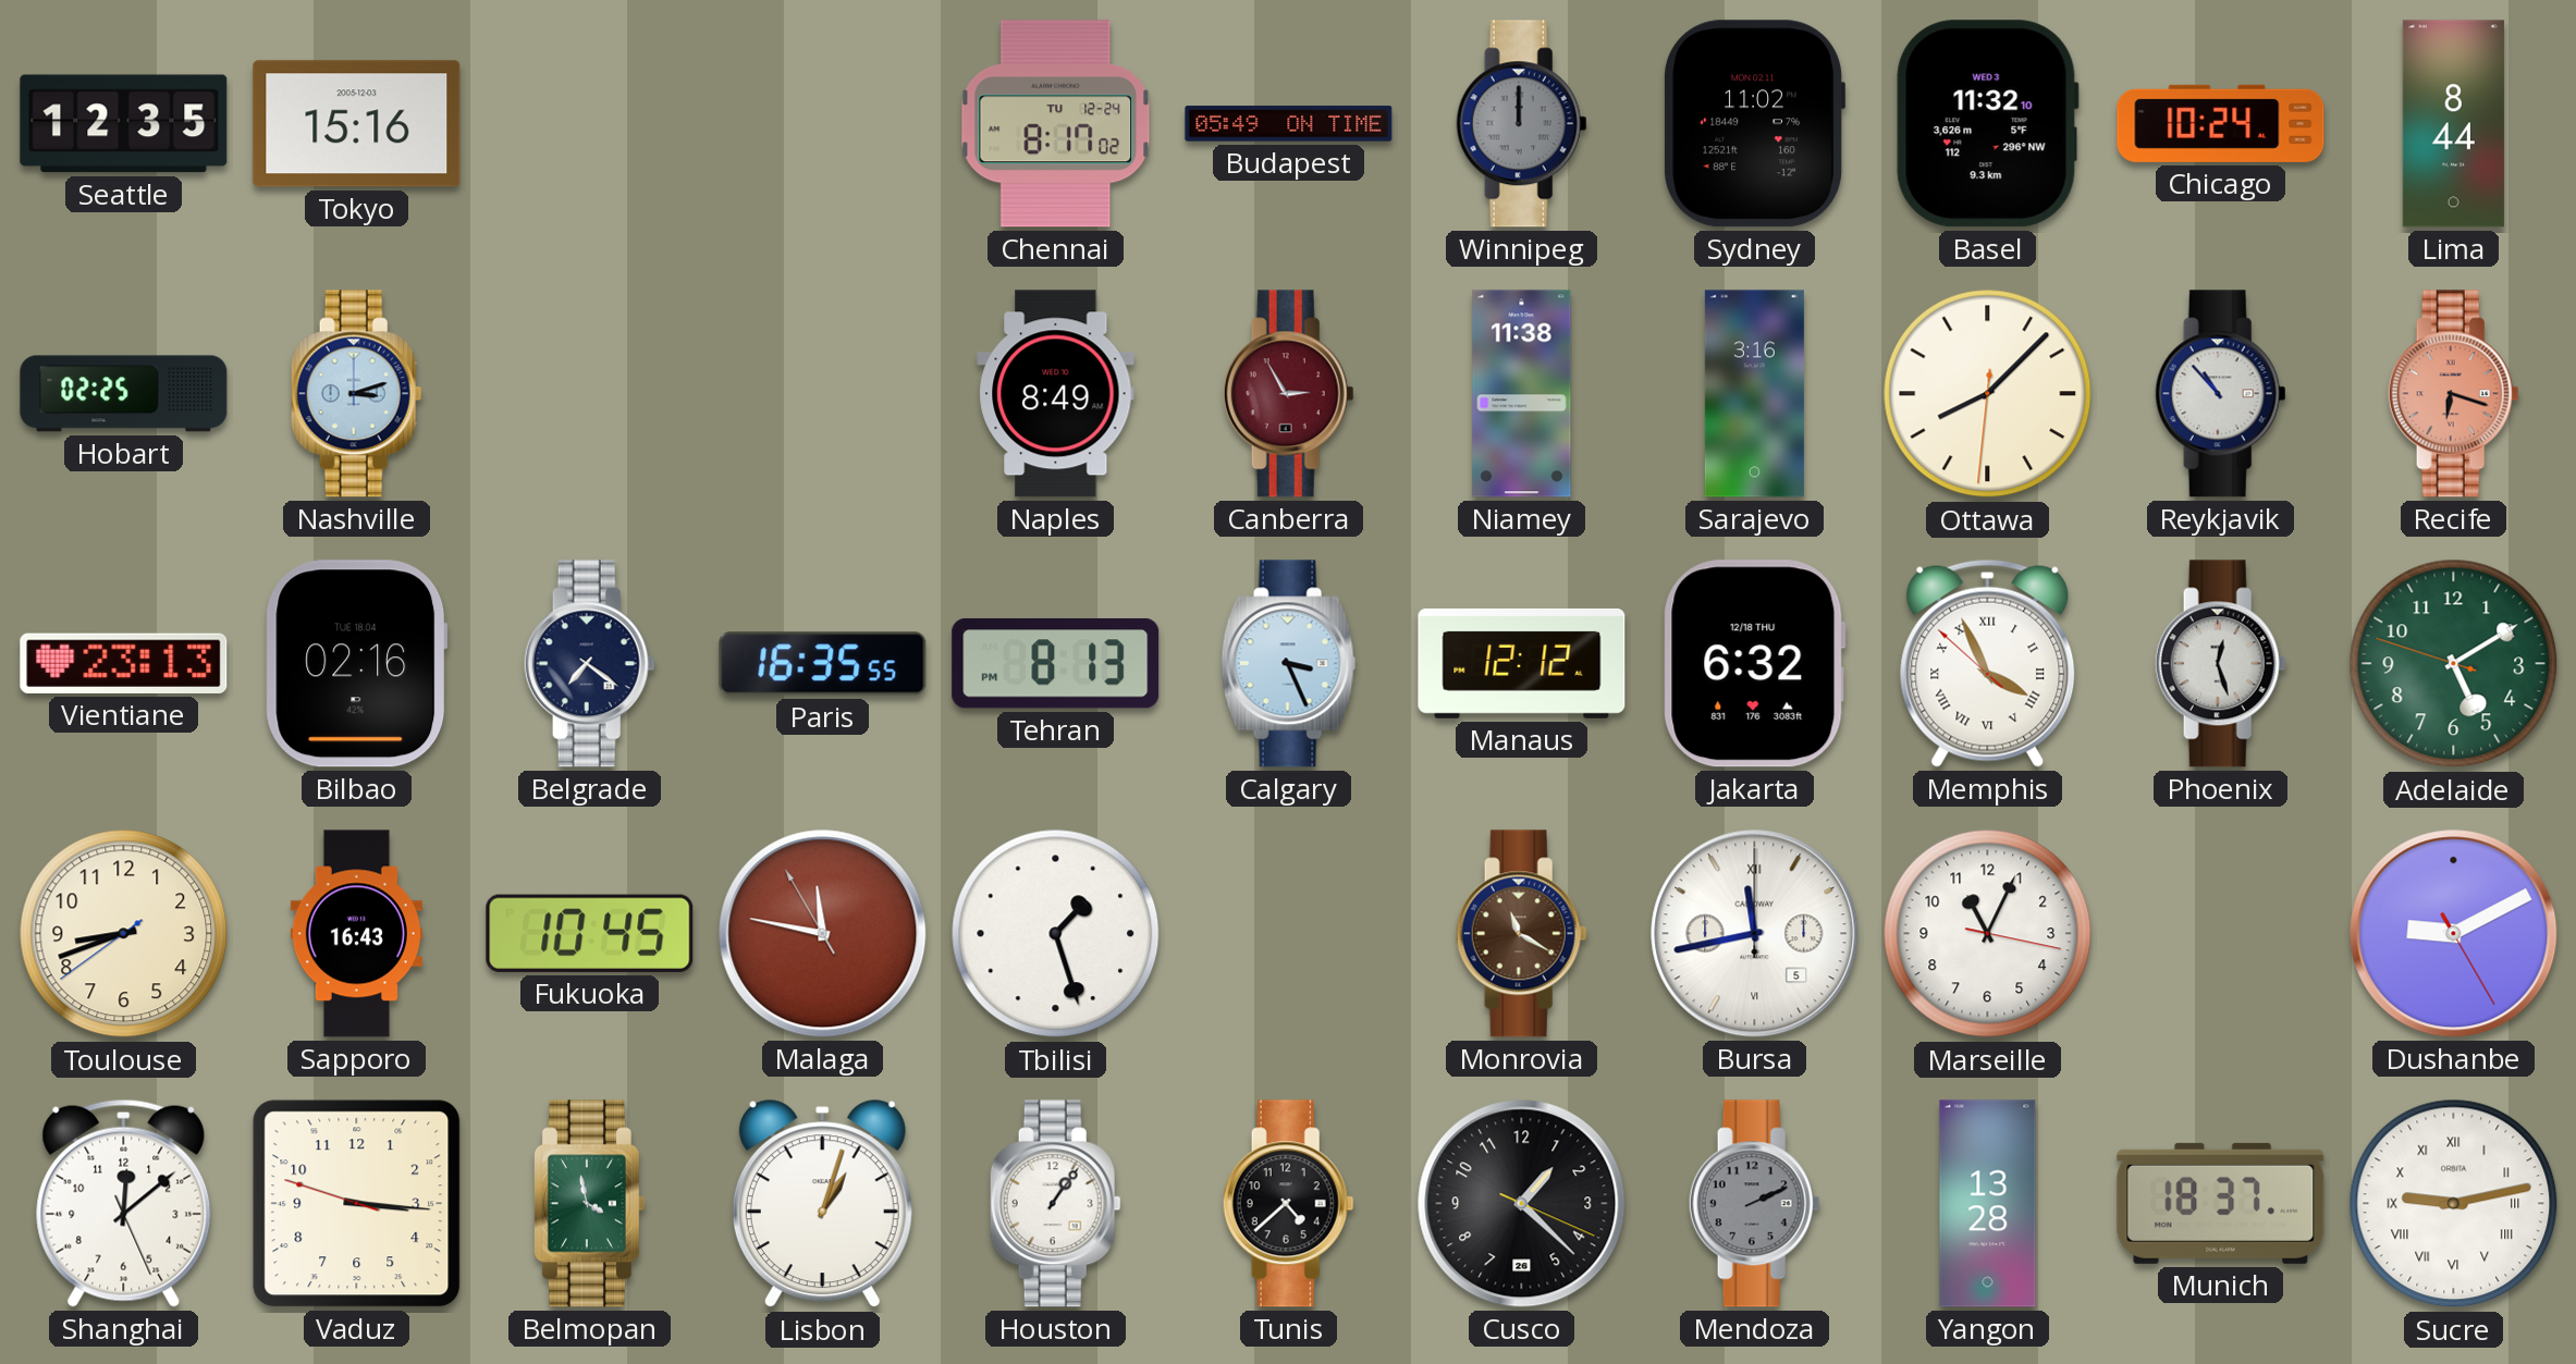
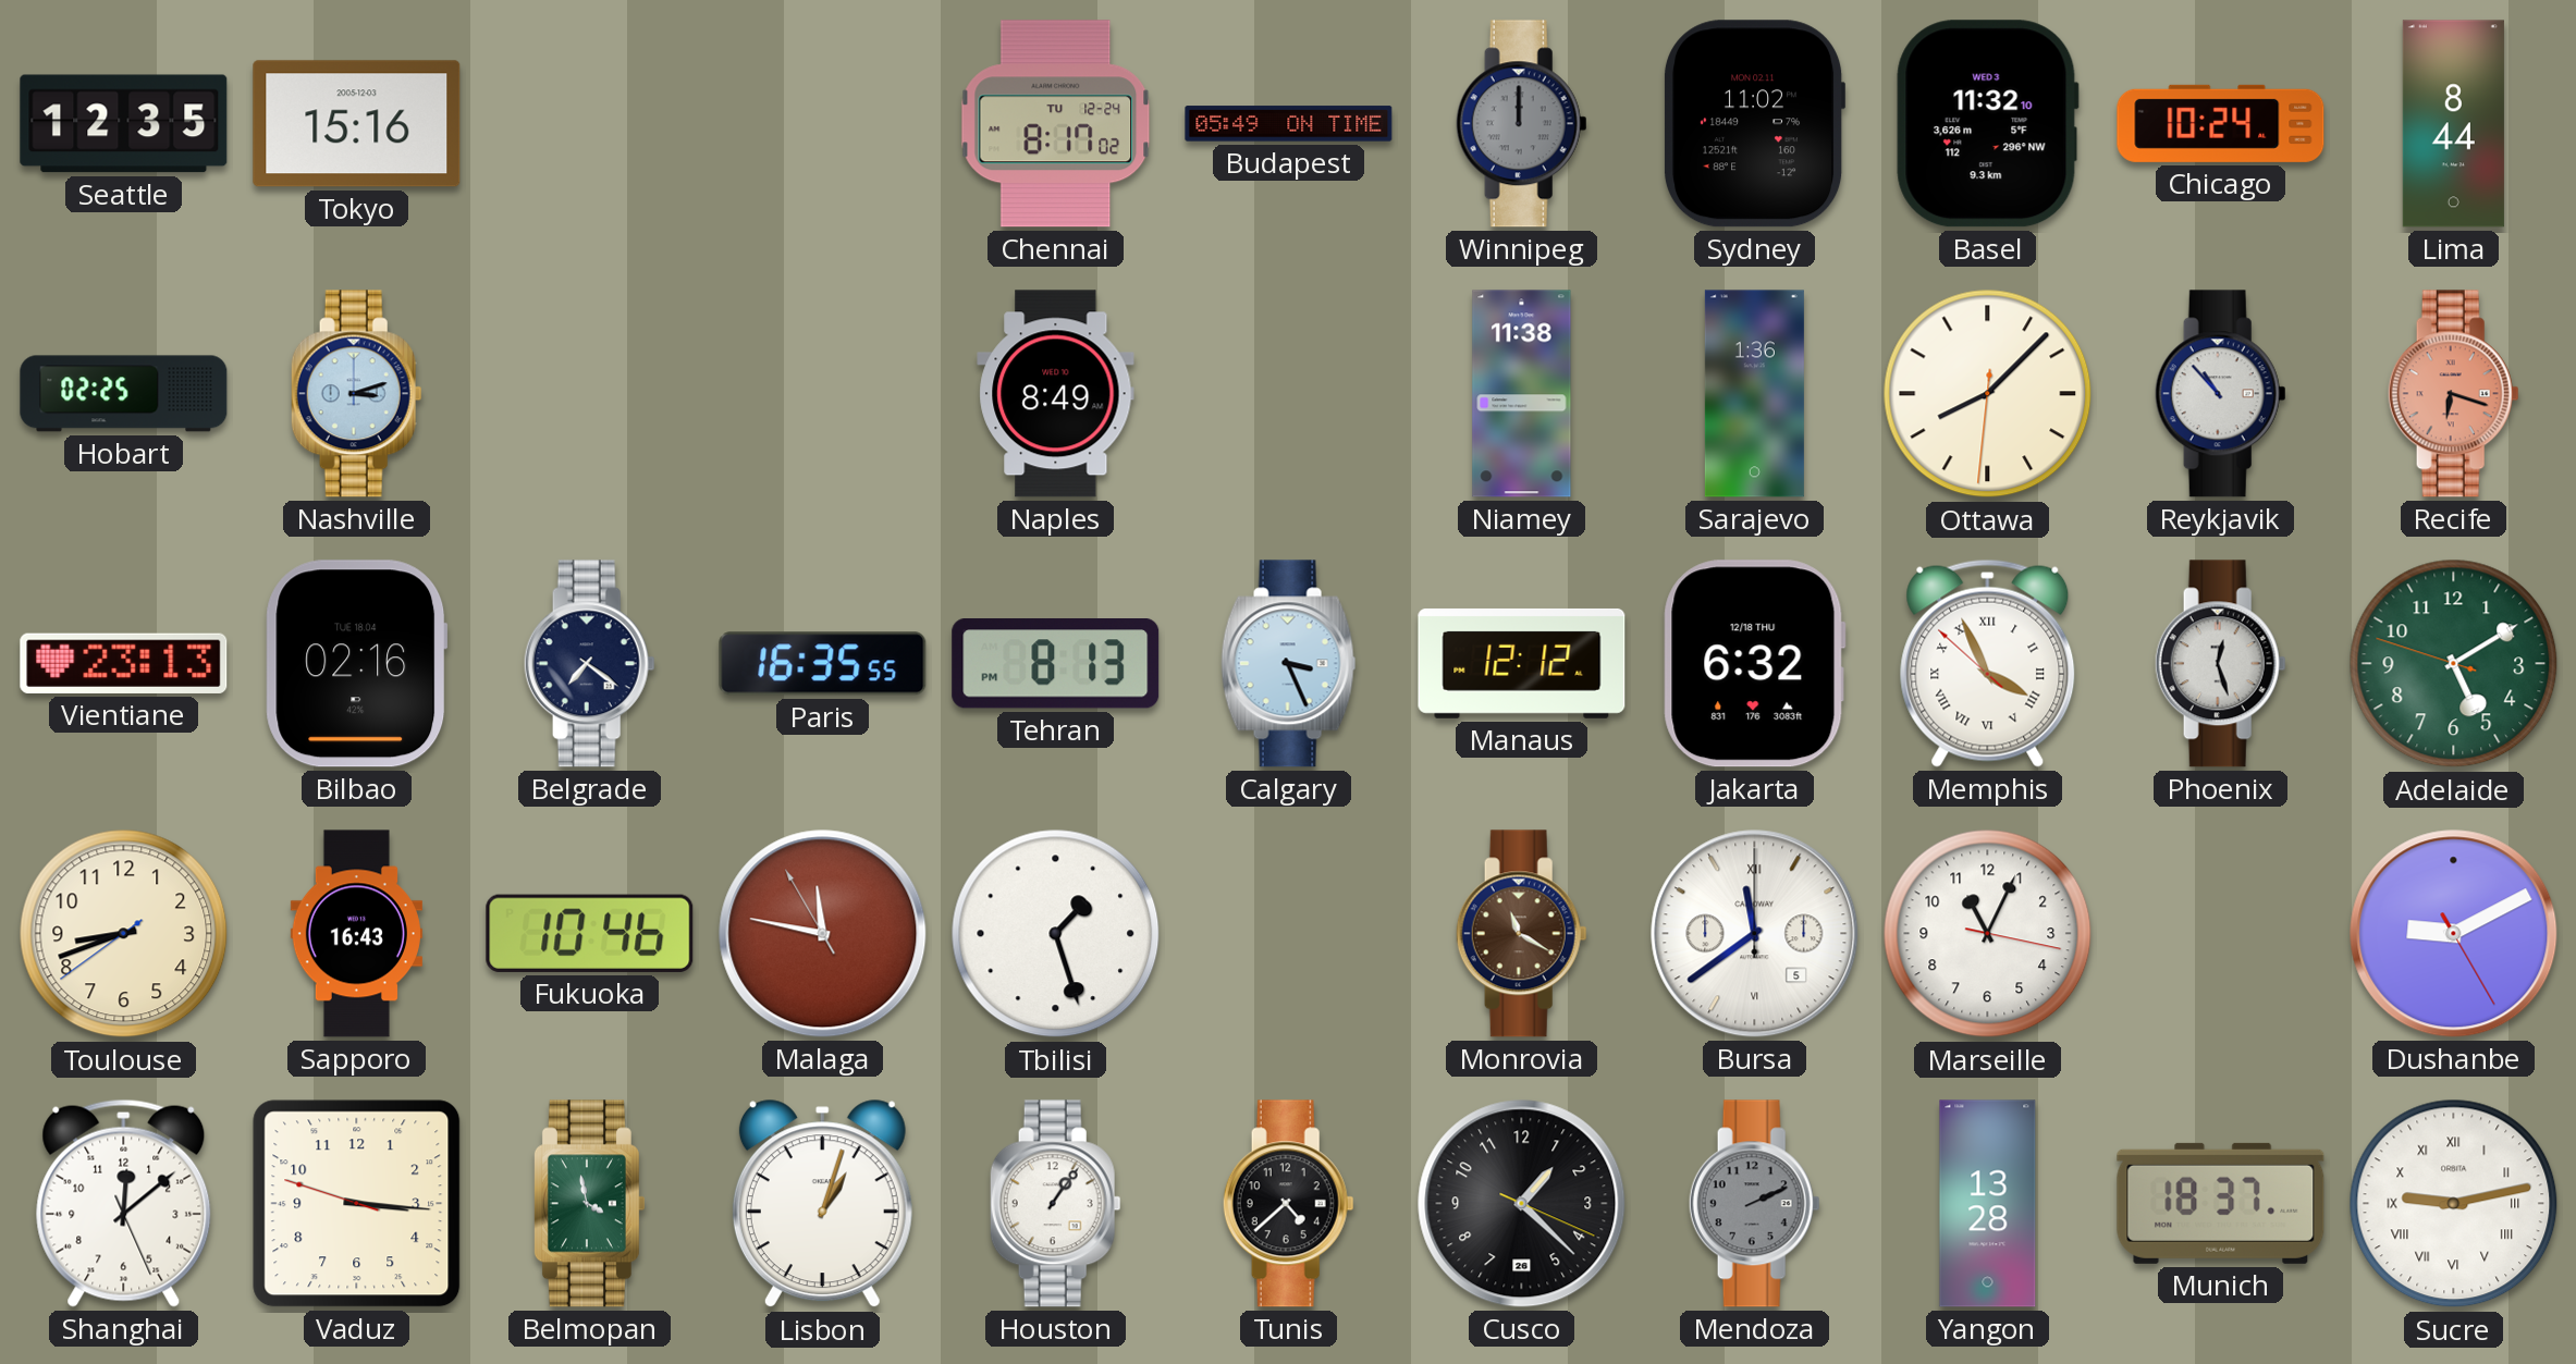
Canberra: 2:55 -> none
Sarajevo: 3:16 -> 1:36
Fukuoka: 10:45 -> 10:46
Bursa: 11:43 -> 11:39
